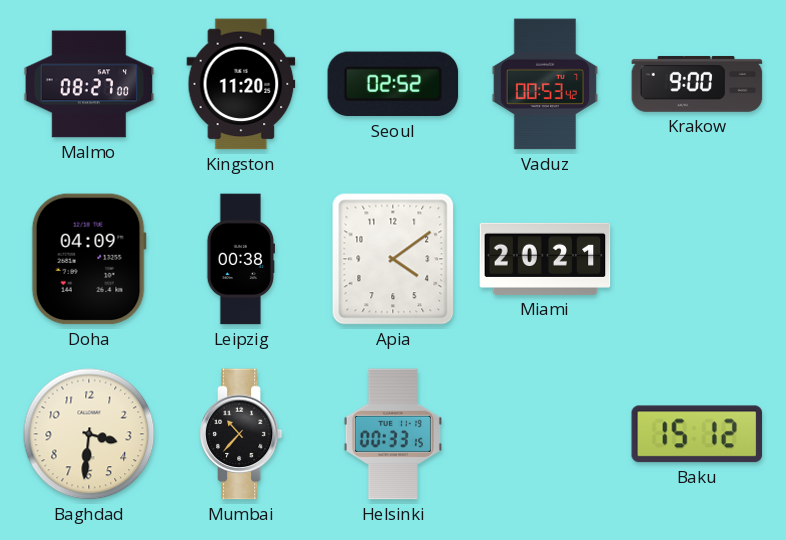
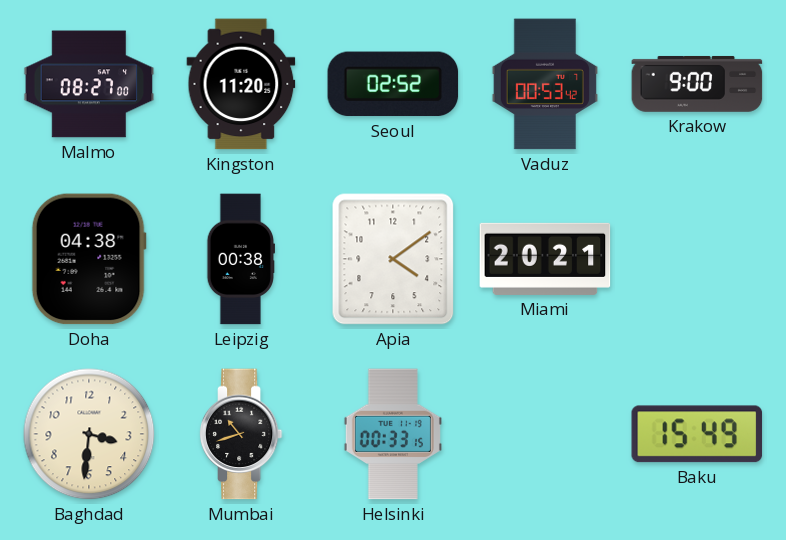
Doha: 04:09 -> 04:38
Mumbai: 10:37 -> 10:42
Baku: 15:12 -> 15:49
